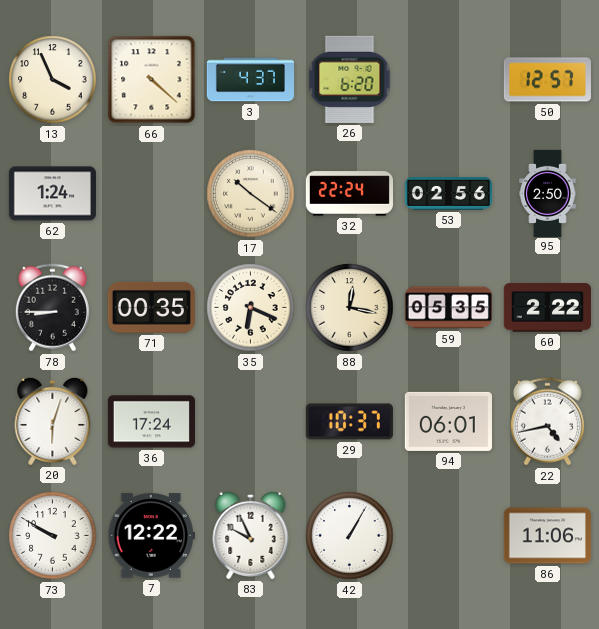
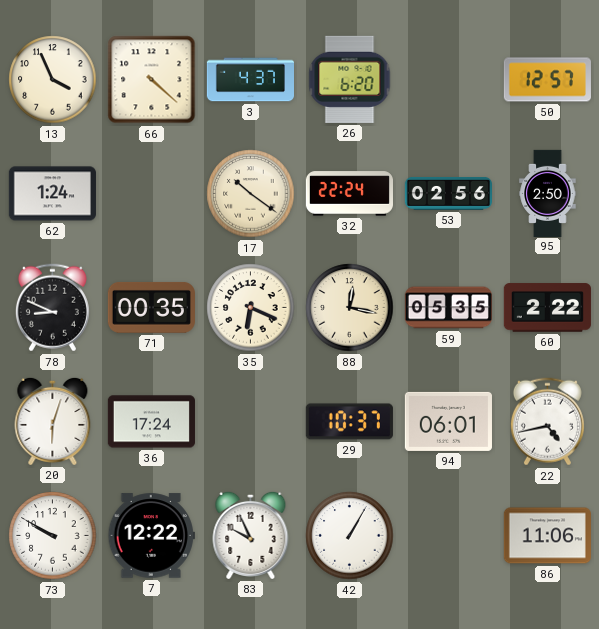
78: 8:45 -> 8:49
